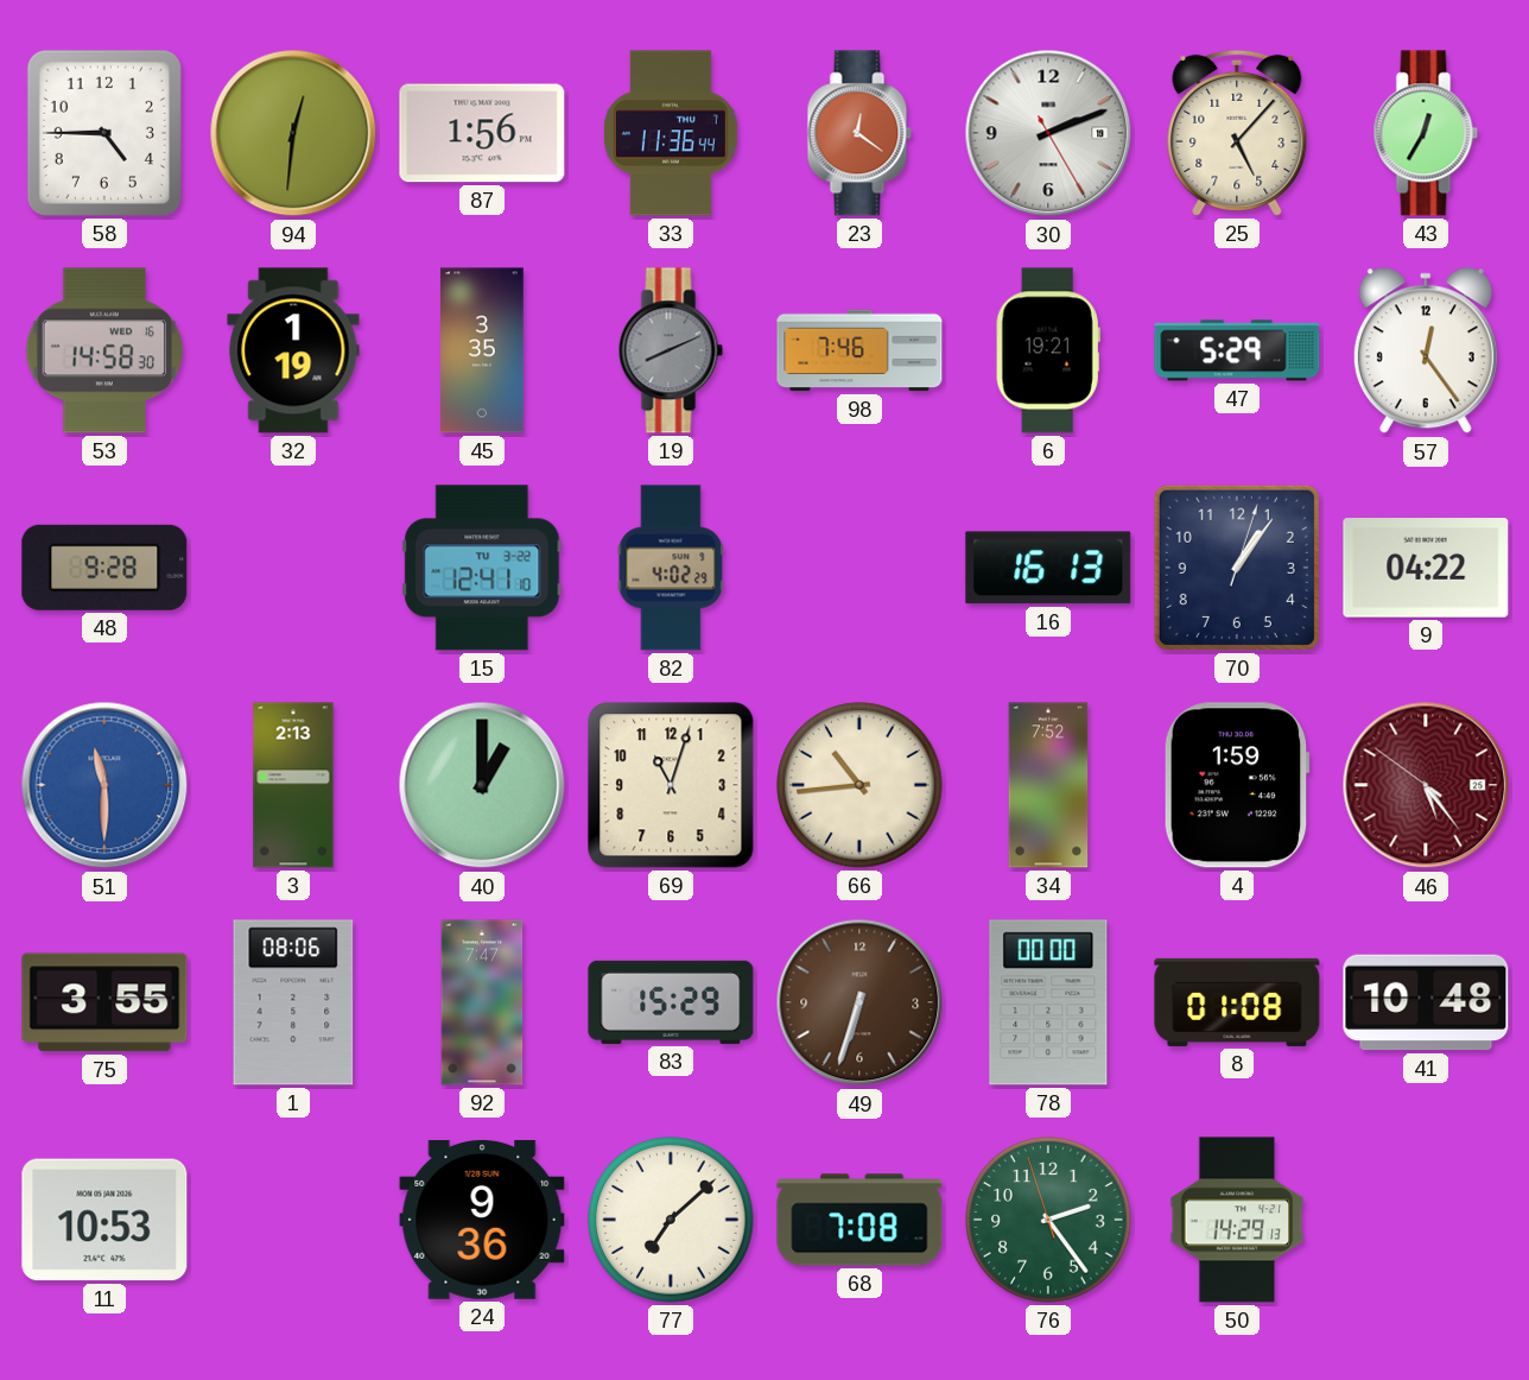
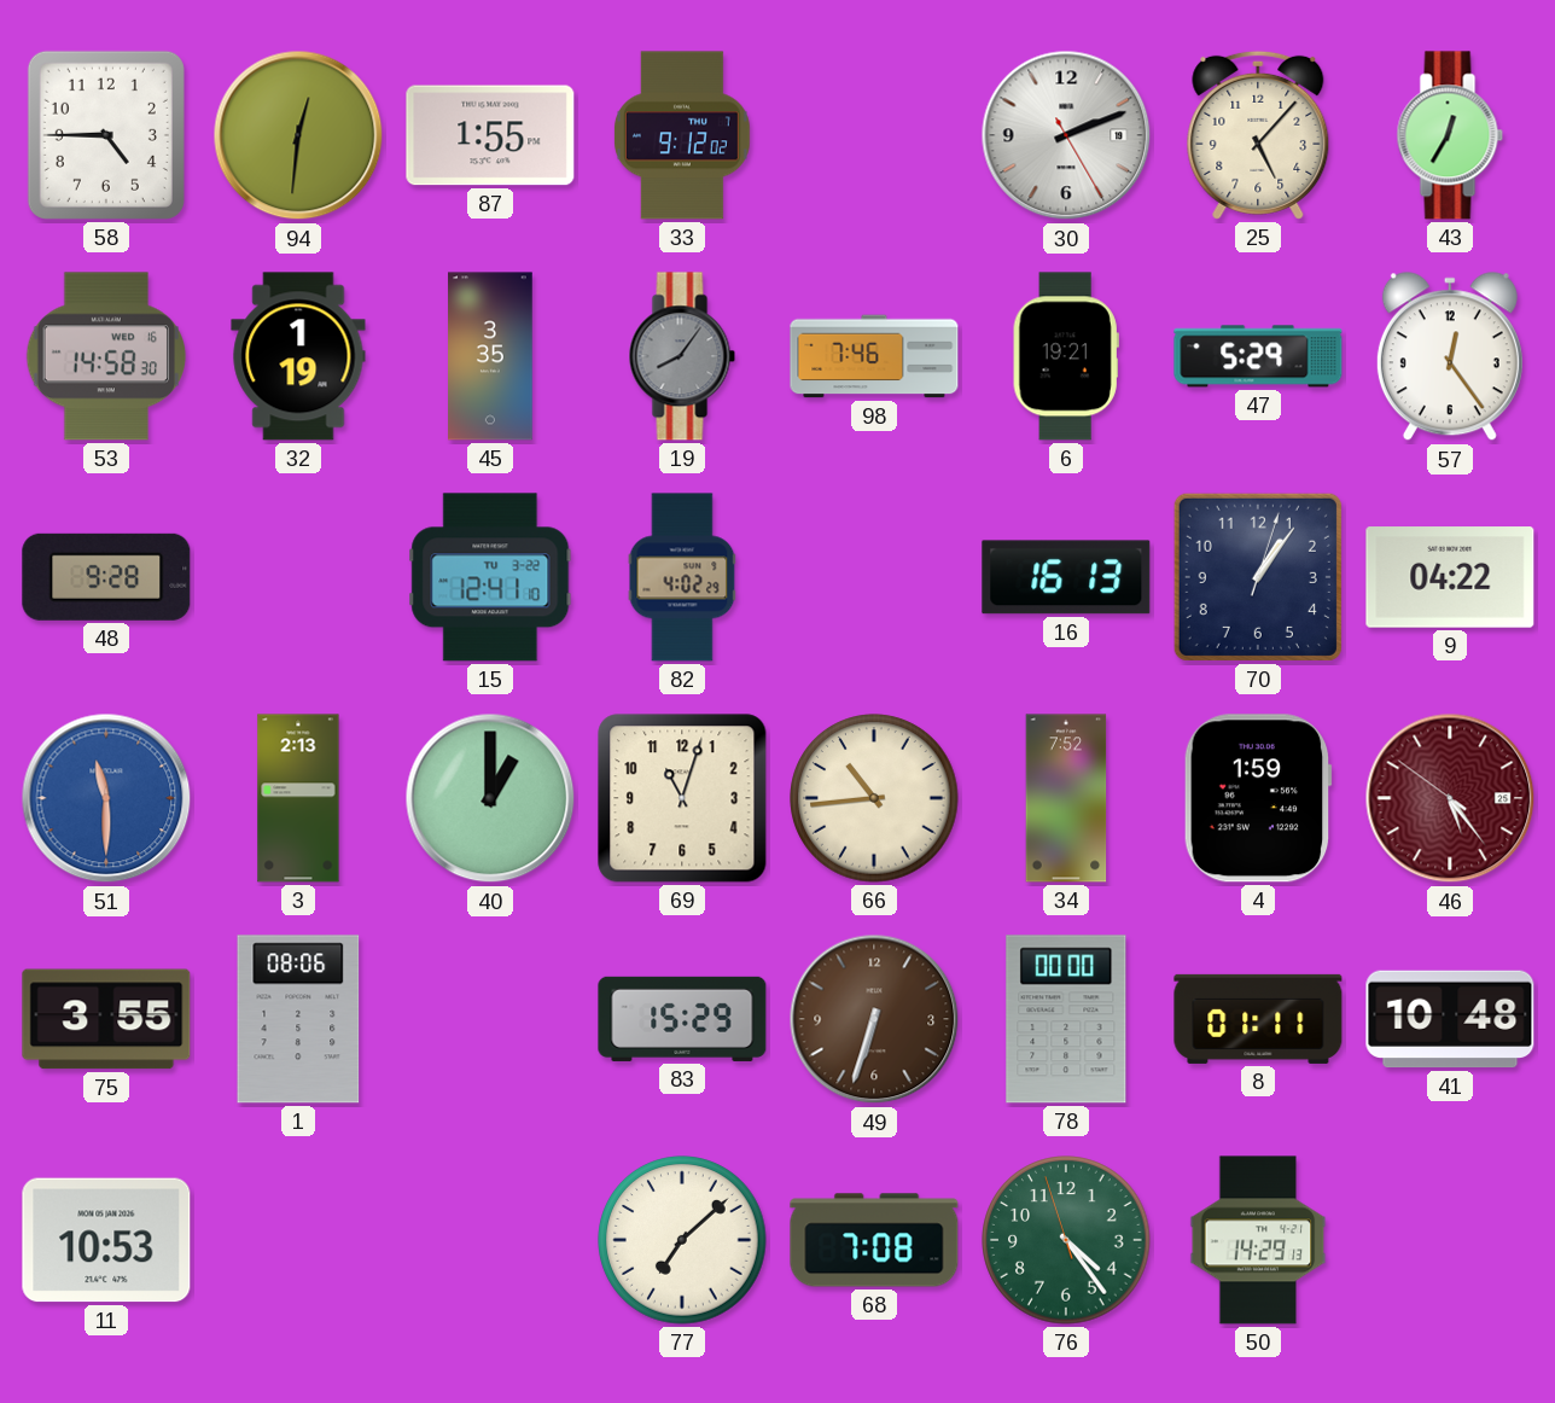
87: 1:56 -> 1:55
33: 11:36 -> 9:12
23: 12:21 -> none
19: 8:11 -> 8:06
92: 7:47 -> none
8: 01:08 -> 01:11
24: 9:36 -> none
76: 2:23 -> 4:23
